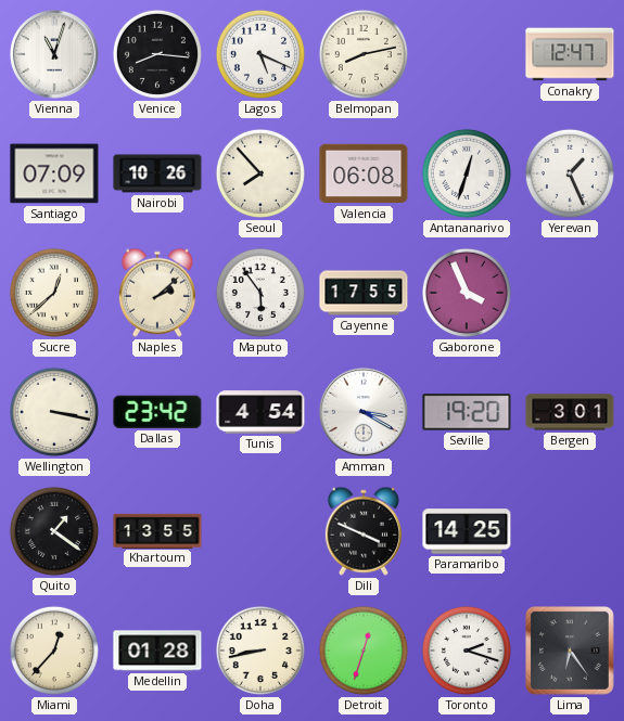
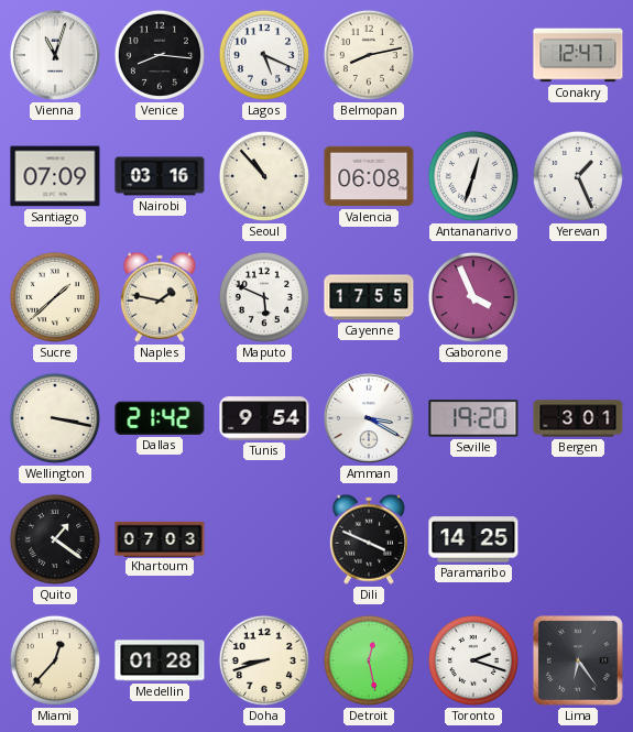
Nairobi: 10:26 -> 03:16
Seoul: 7:53 -> 10:53
Sucre: 12:38 -> 1:38
Naples: 2:08 -> 1:47
Maputo: 5:54 -> 5:49
Dallas: 23:42 -> 21:42
Tunis: 4:54 -> 9:54
Khartoum: 13:55 -> 07:03
Doha: 8:43 -> 8:42
Detroit: 12:33 -> 12:28
